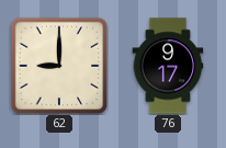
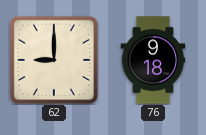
76: 9:17 -> 9:18
